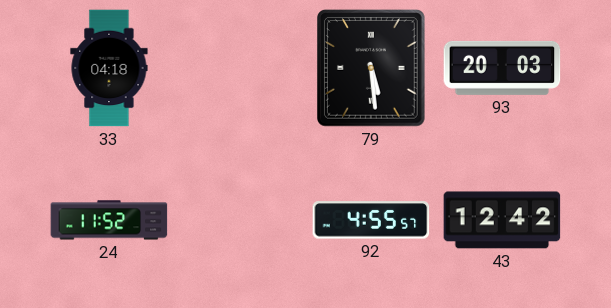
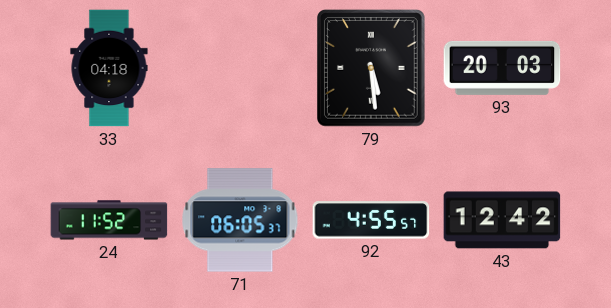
71: none -> 06:05
